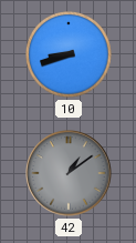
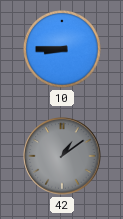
10: 8:42 -> 8:45
